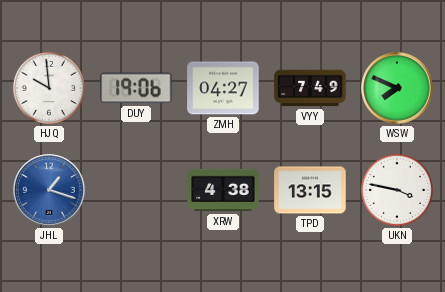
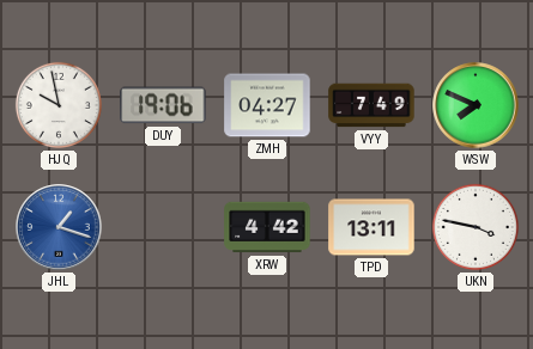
HJQ: 9:59 -> 9:58
XRW: 4:38 -> 4:42
TPD: 13:15 -> 13:11
